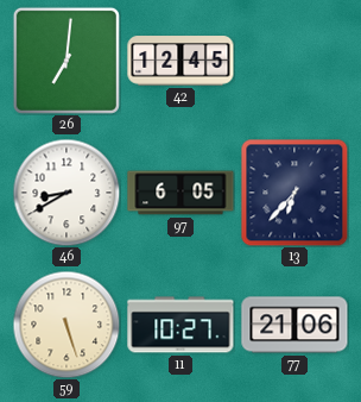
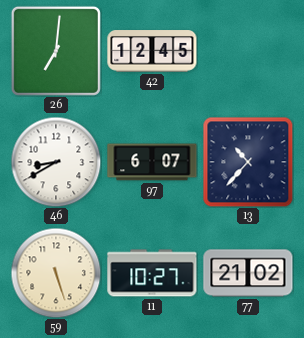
97: 6:05 -> 6:07
13: 6:37 -> 10:37
77: 21:06 -> 21:02
